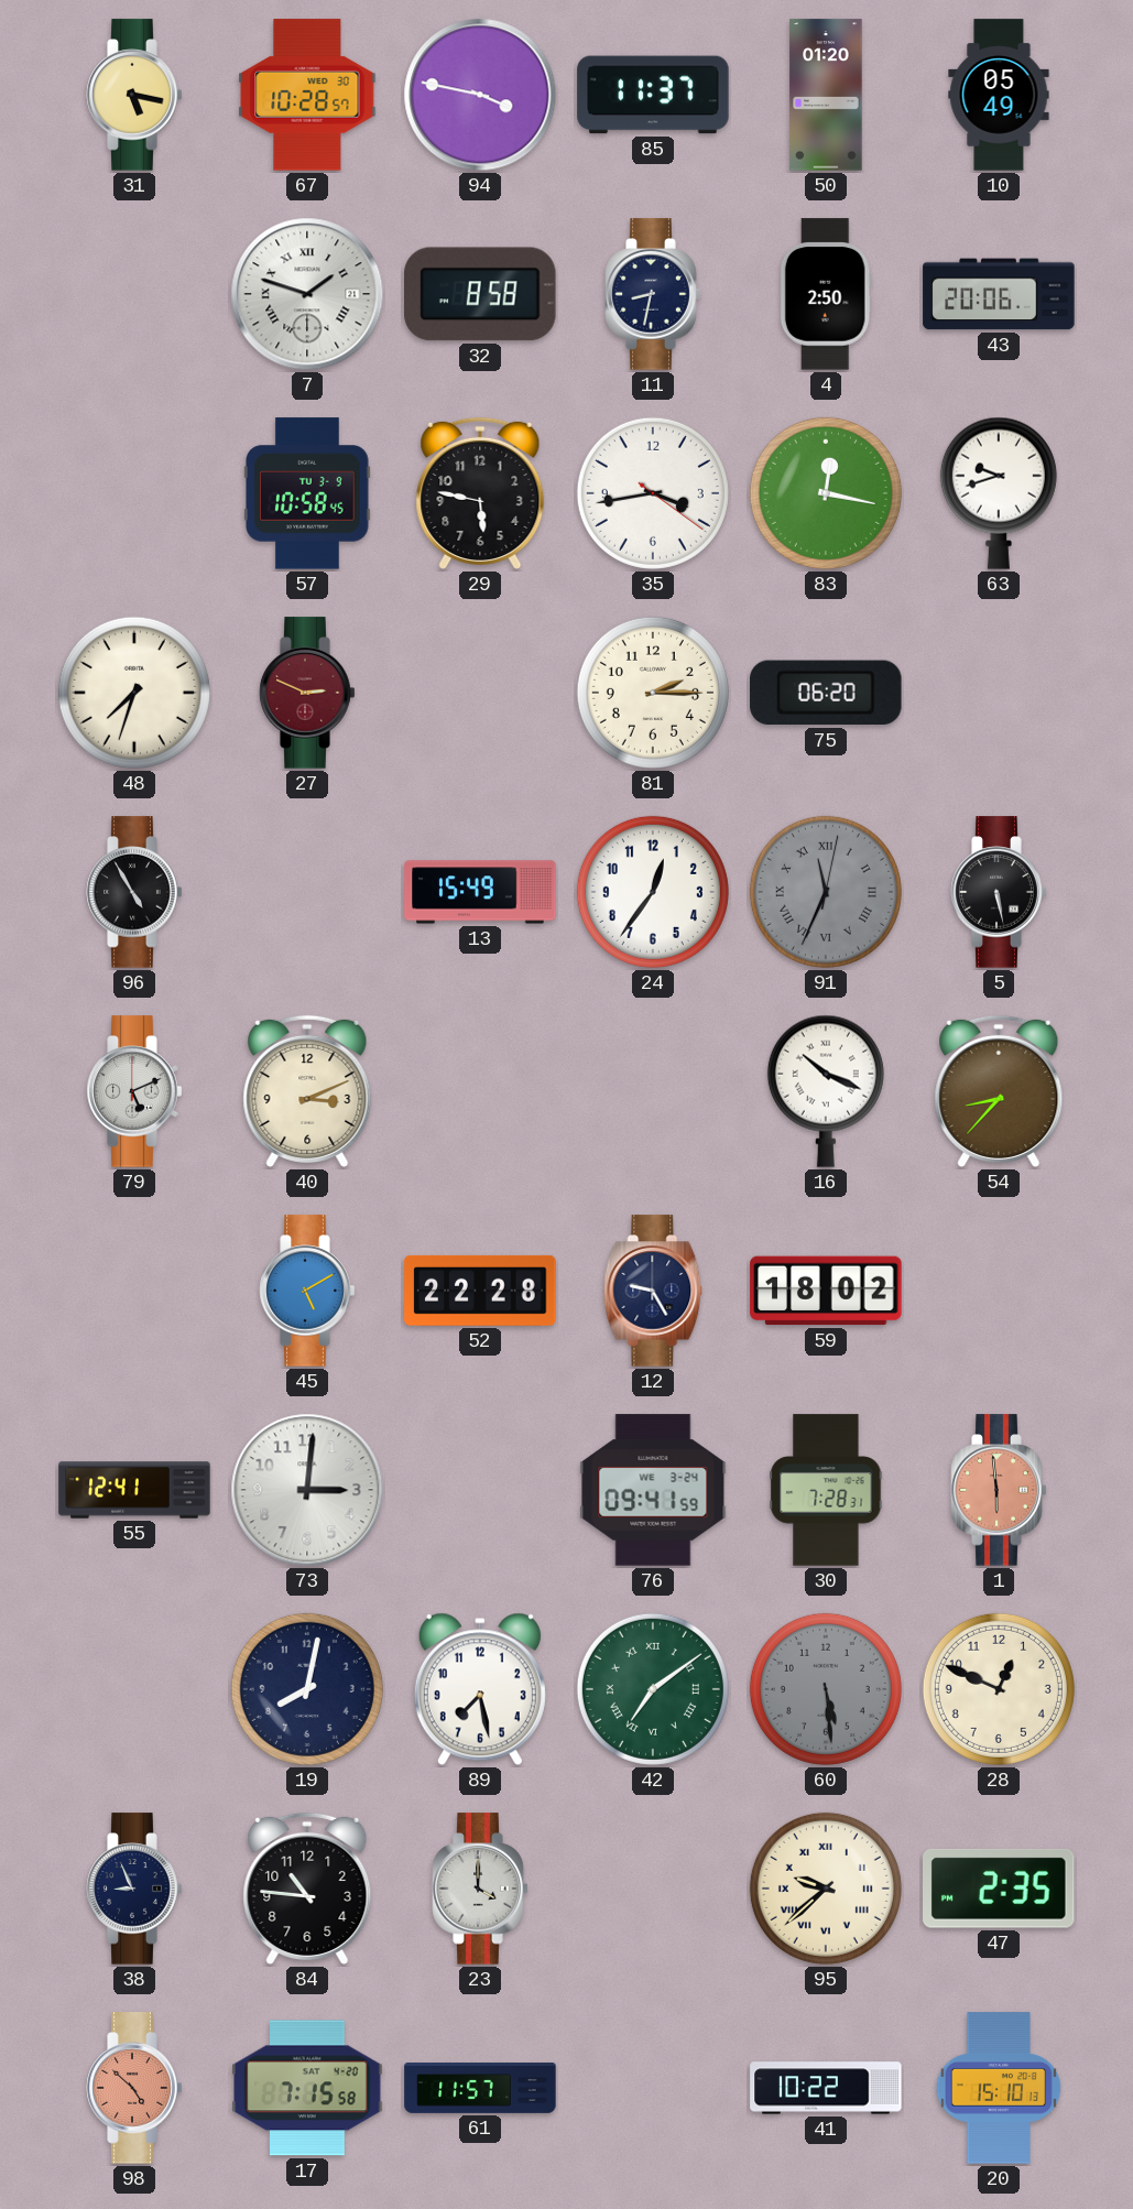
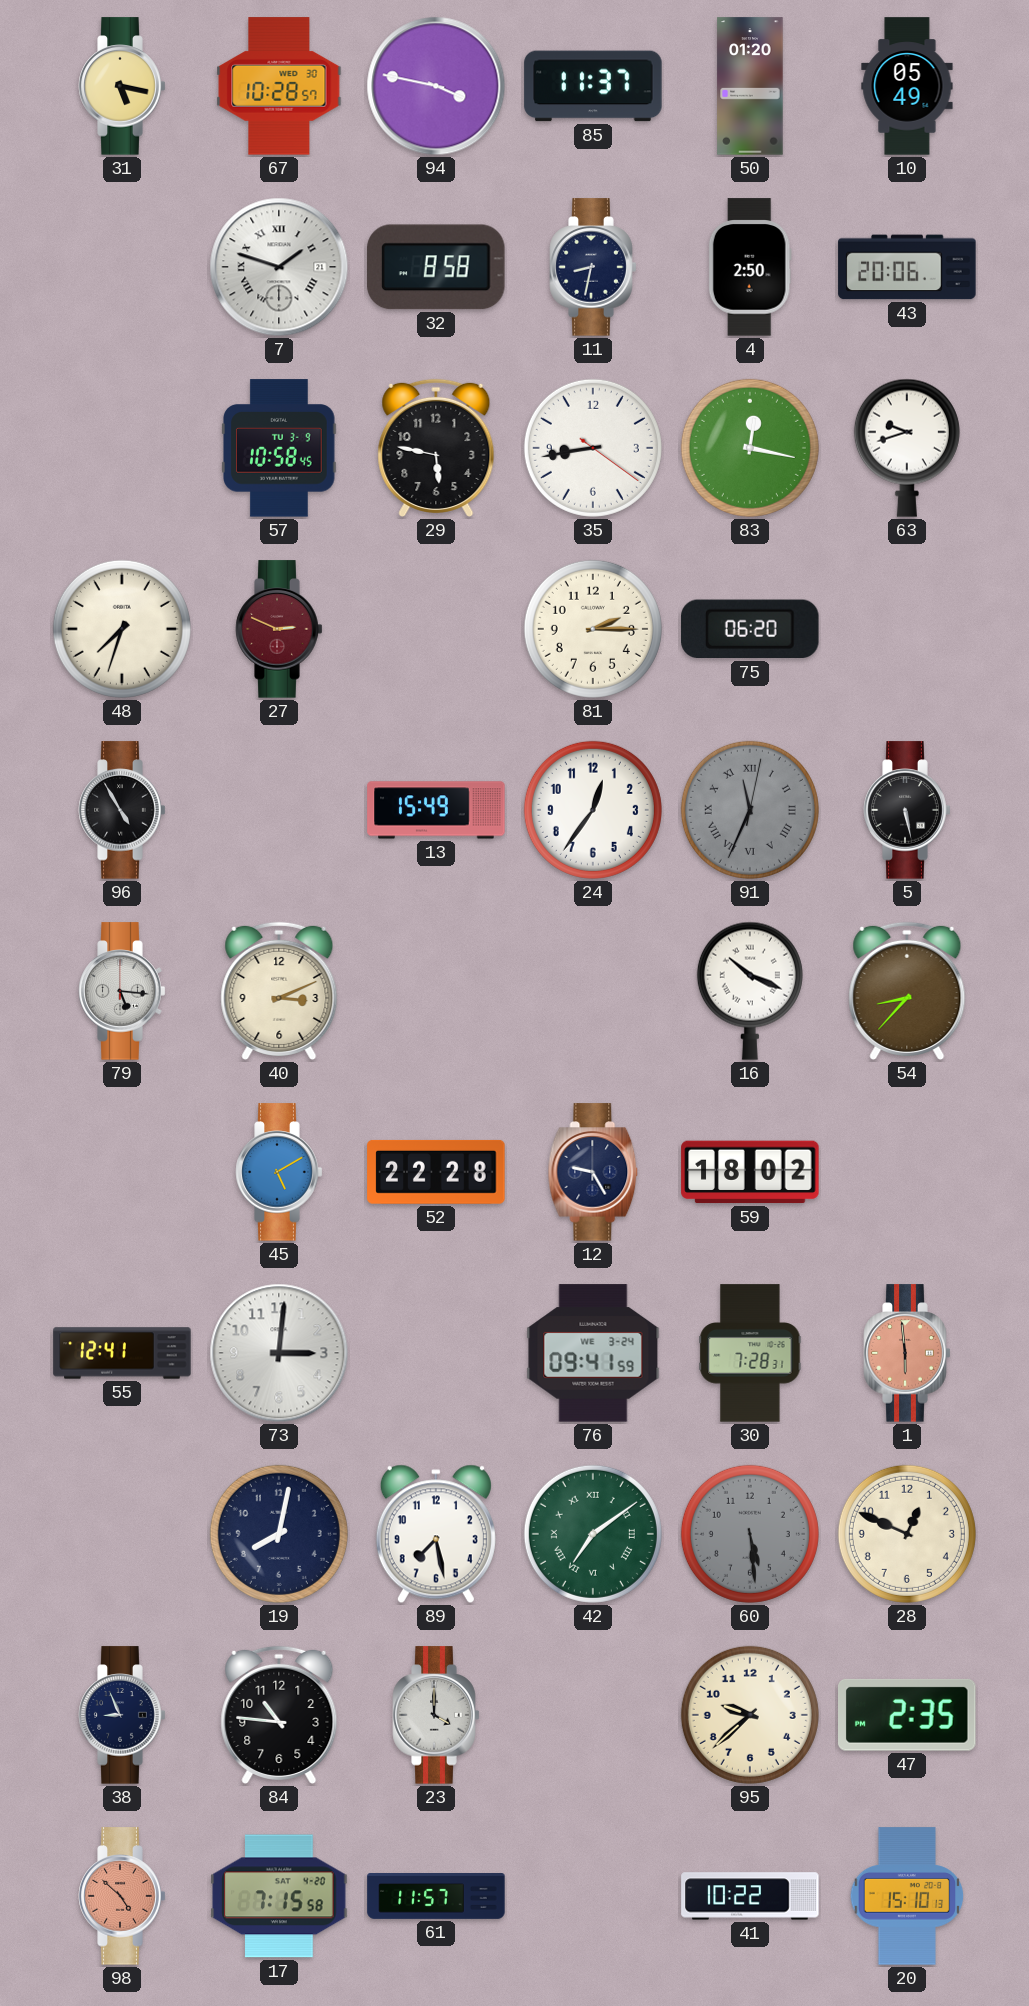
35: 3:43 -> 8:43
79: 5:11 -> 5:16
95 numerals: Roman -> Arabic
